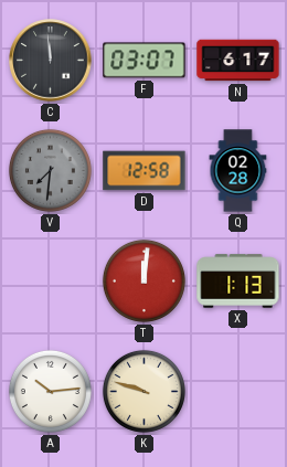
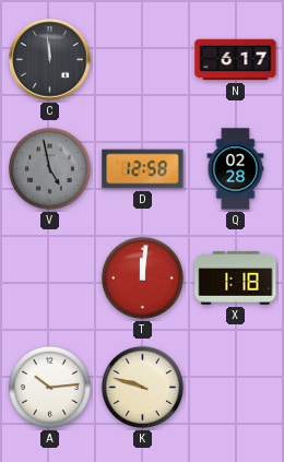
F: 03:07 -> none
V: 7:31 -> 4:58
X: 1:13 -> 1:18
